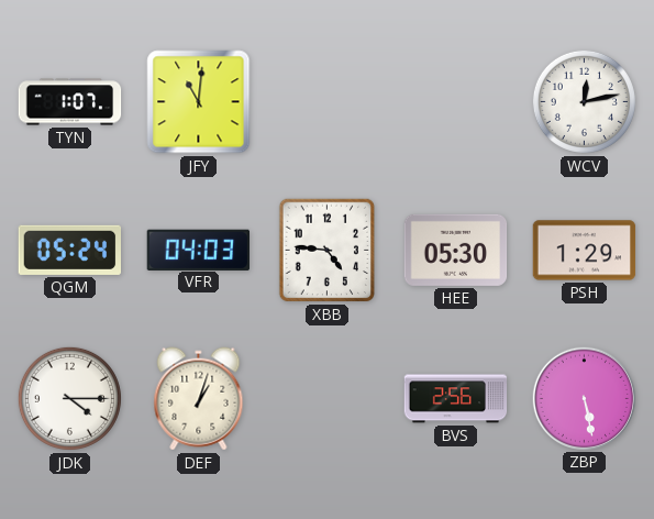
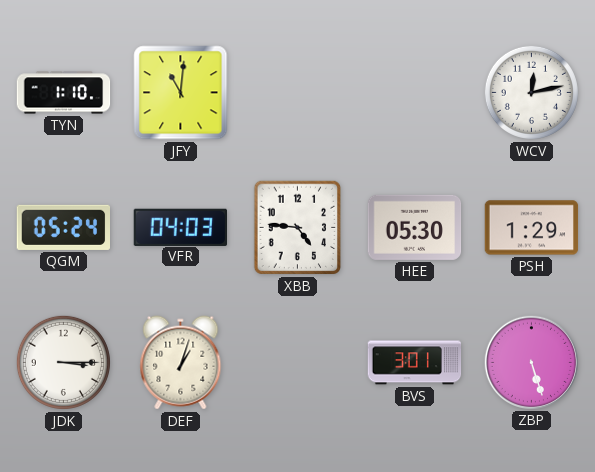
TYN: 1:07 -> 1:10
JDK: 4:15 -> 3:15
BVS: 2:56 -> 3:01
ZBP: 5:28 -> 5:27
